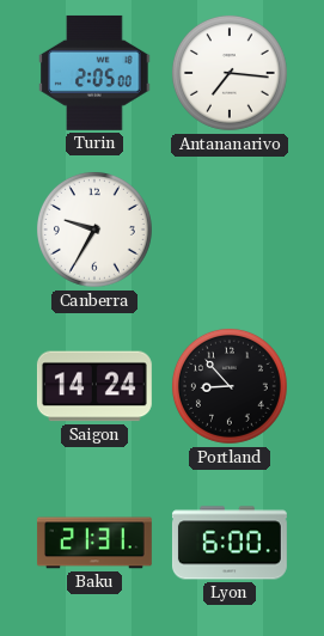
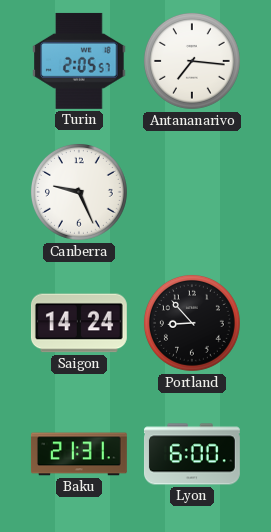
Turin: 2:05:00 -> 2:05:57
Canberra: 9:35 -> 9:26
